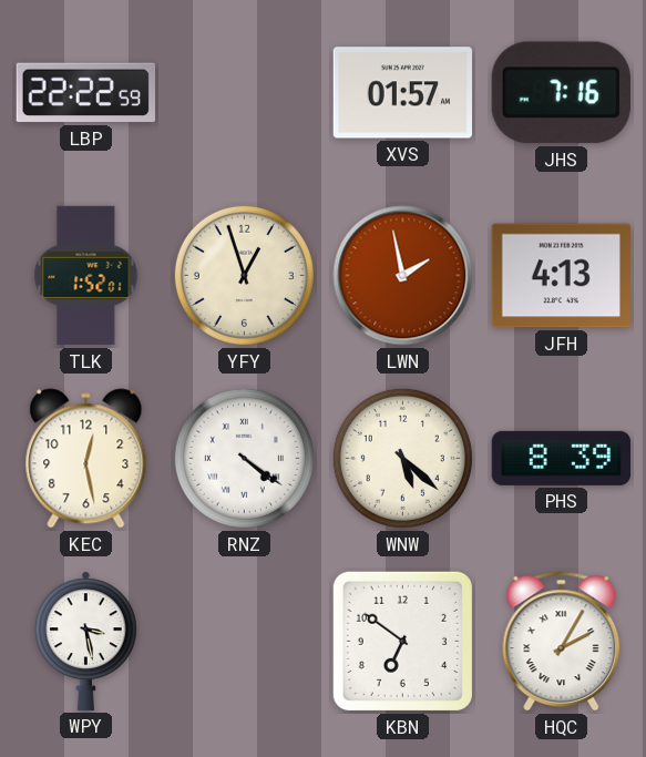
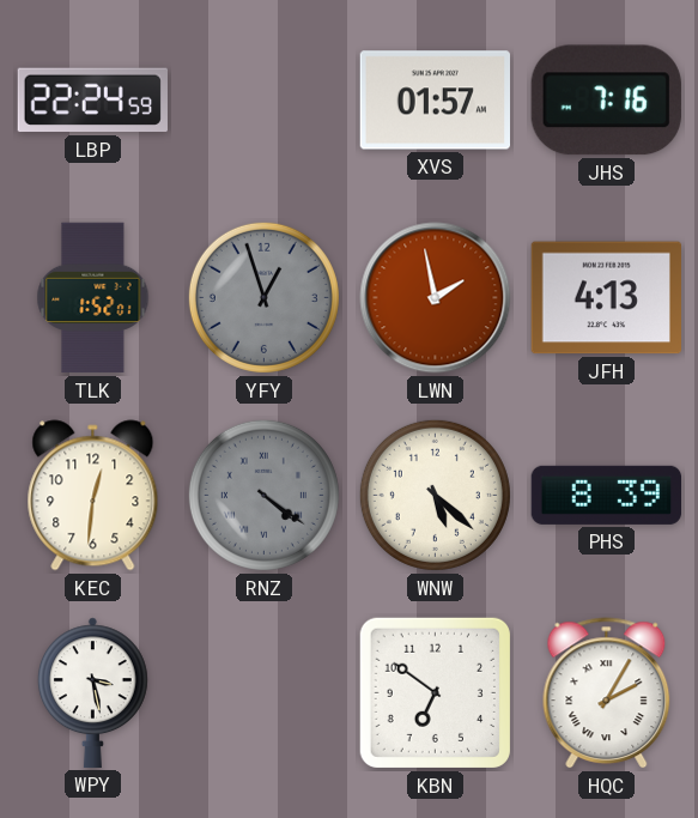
LBP: 22:22 -> 22:24
YFY dial: cream -> grey
KEC: 12:28 -> 12:31
RNZ dial: white -> grey
